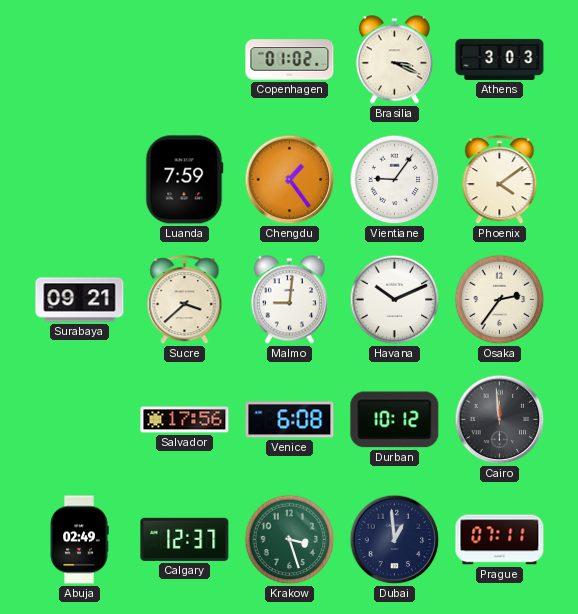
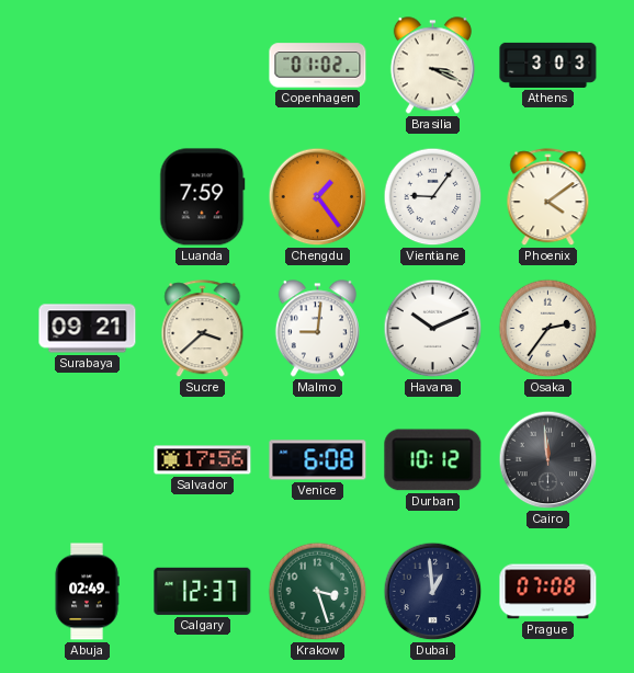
Prague: 07:11 -> 07:08
